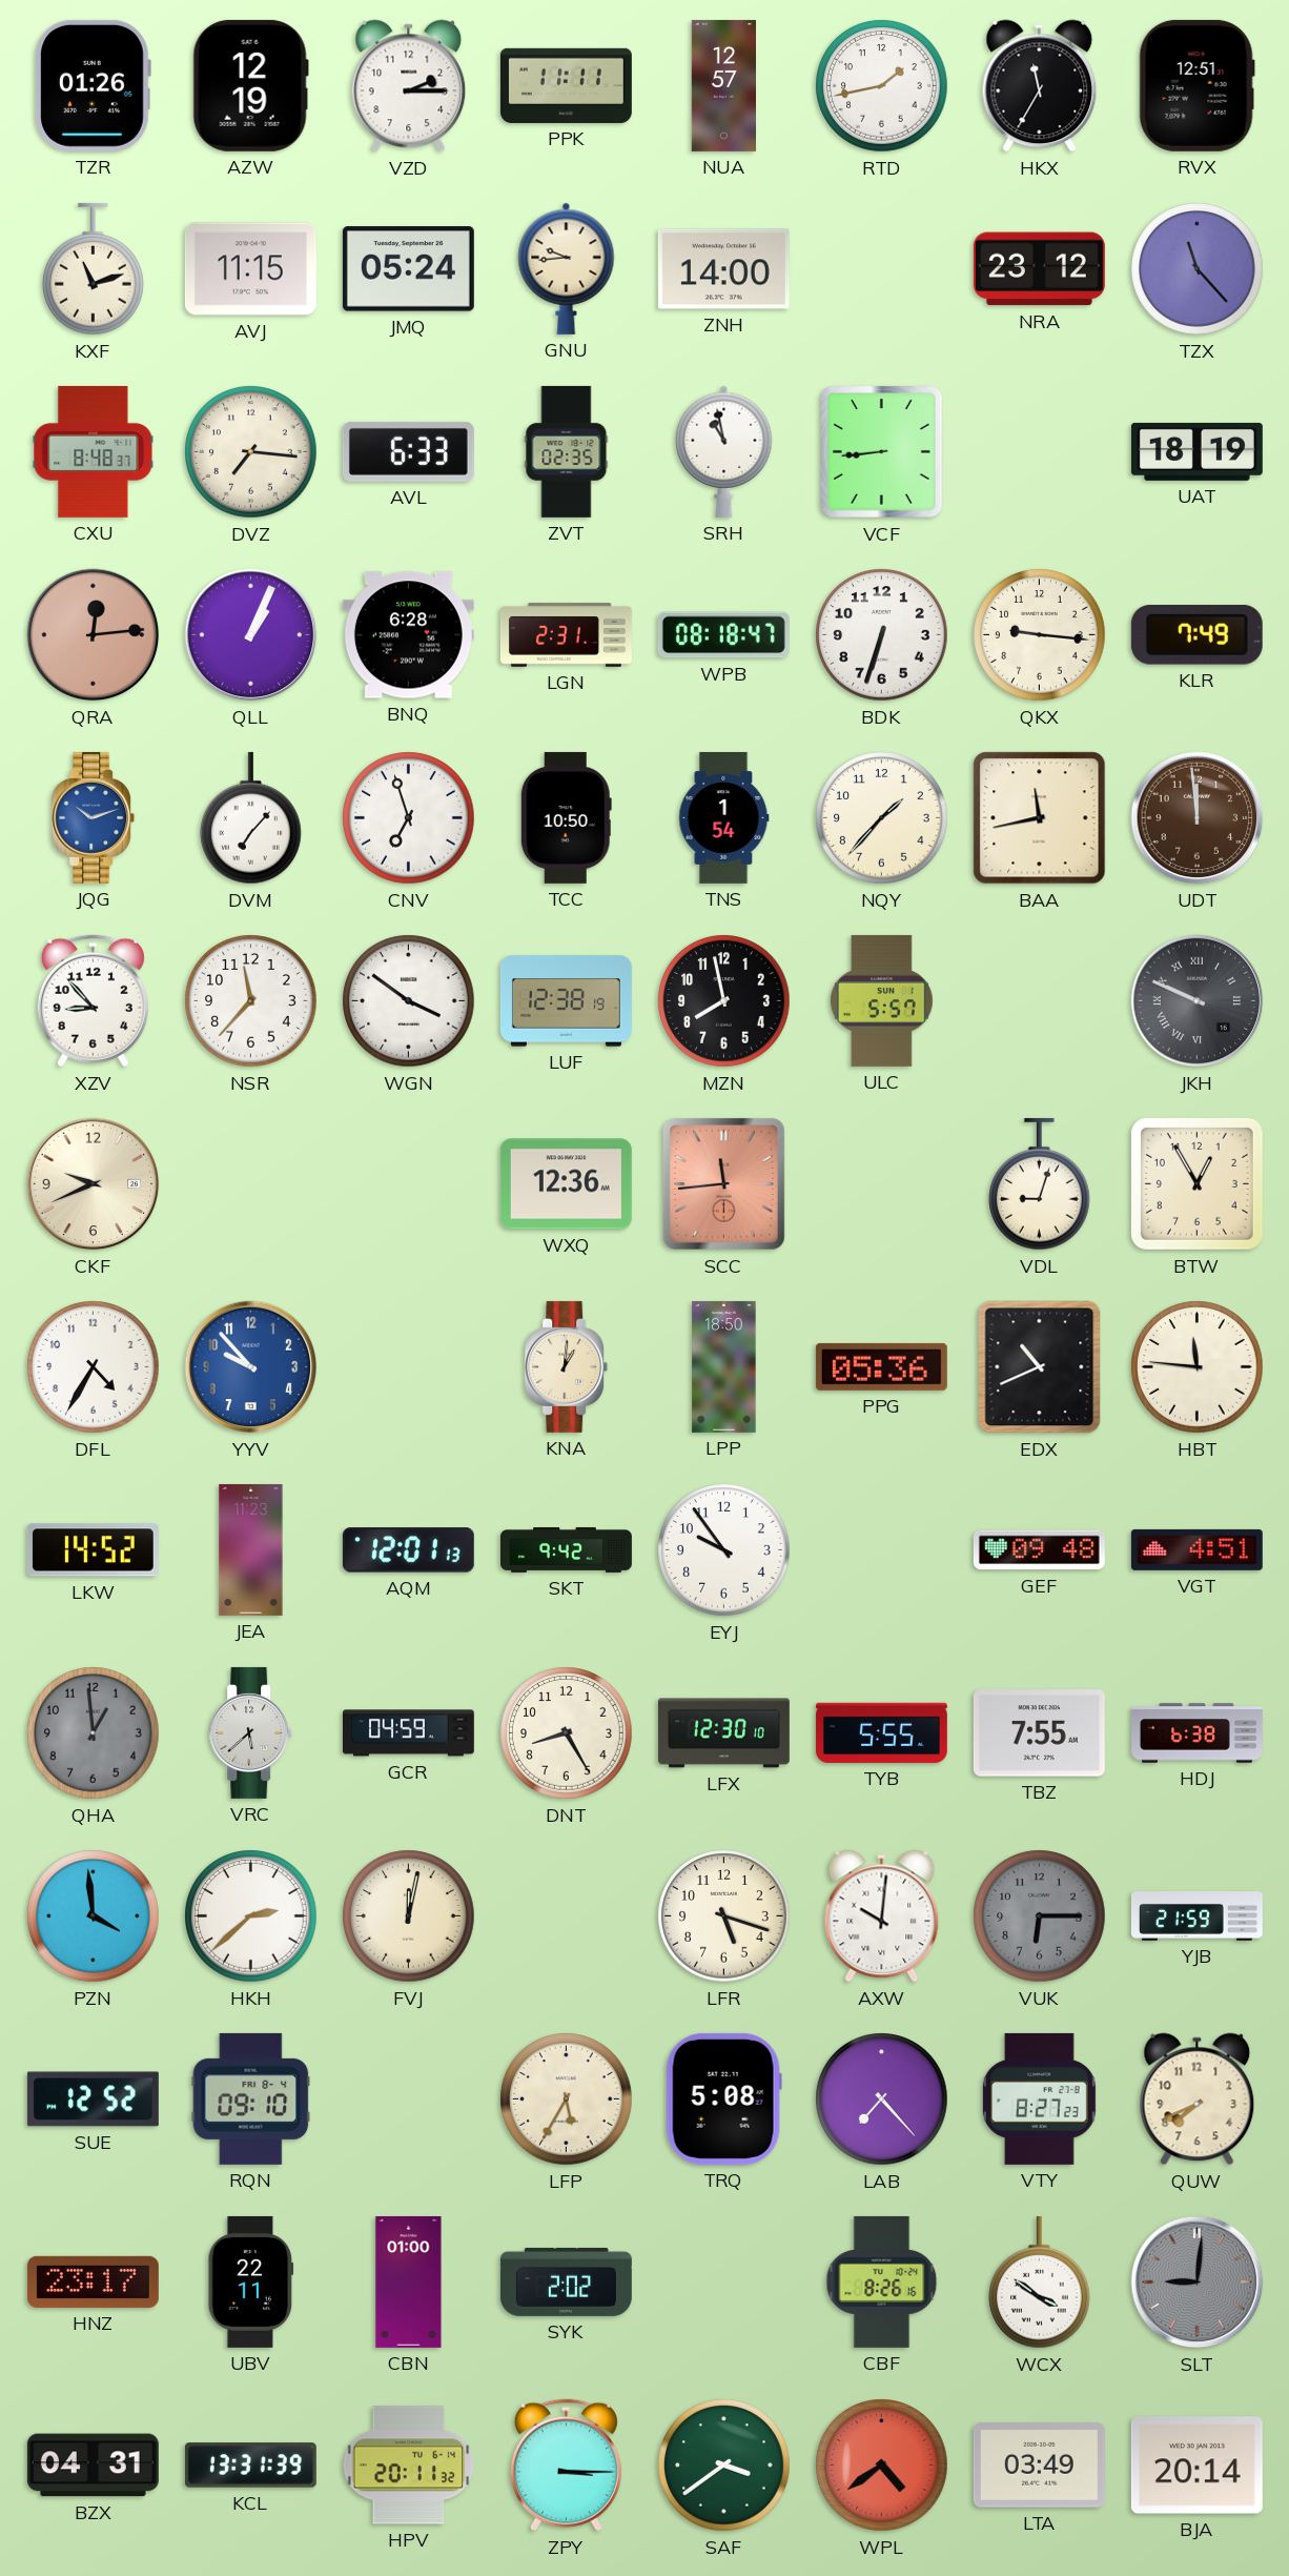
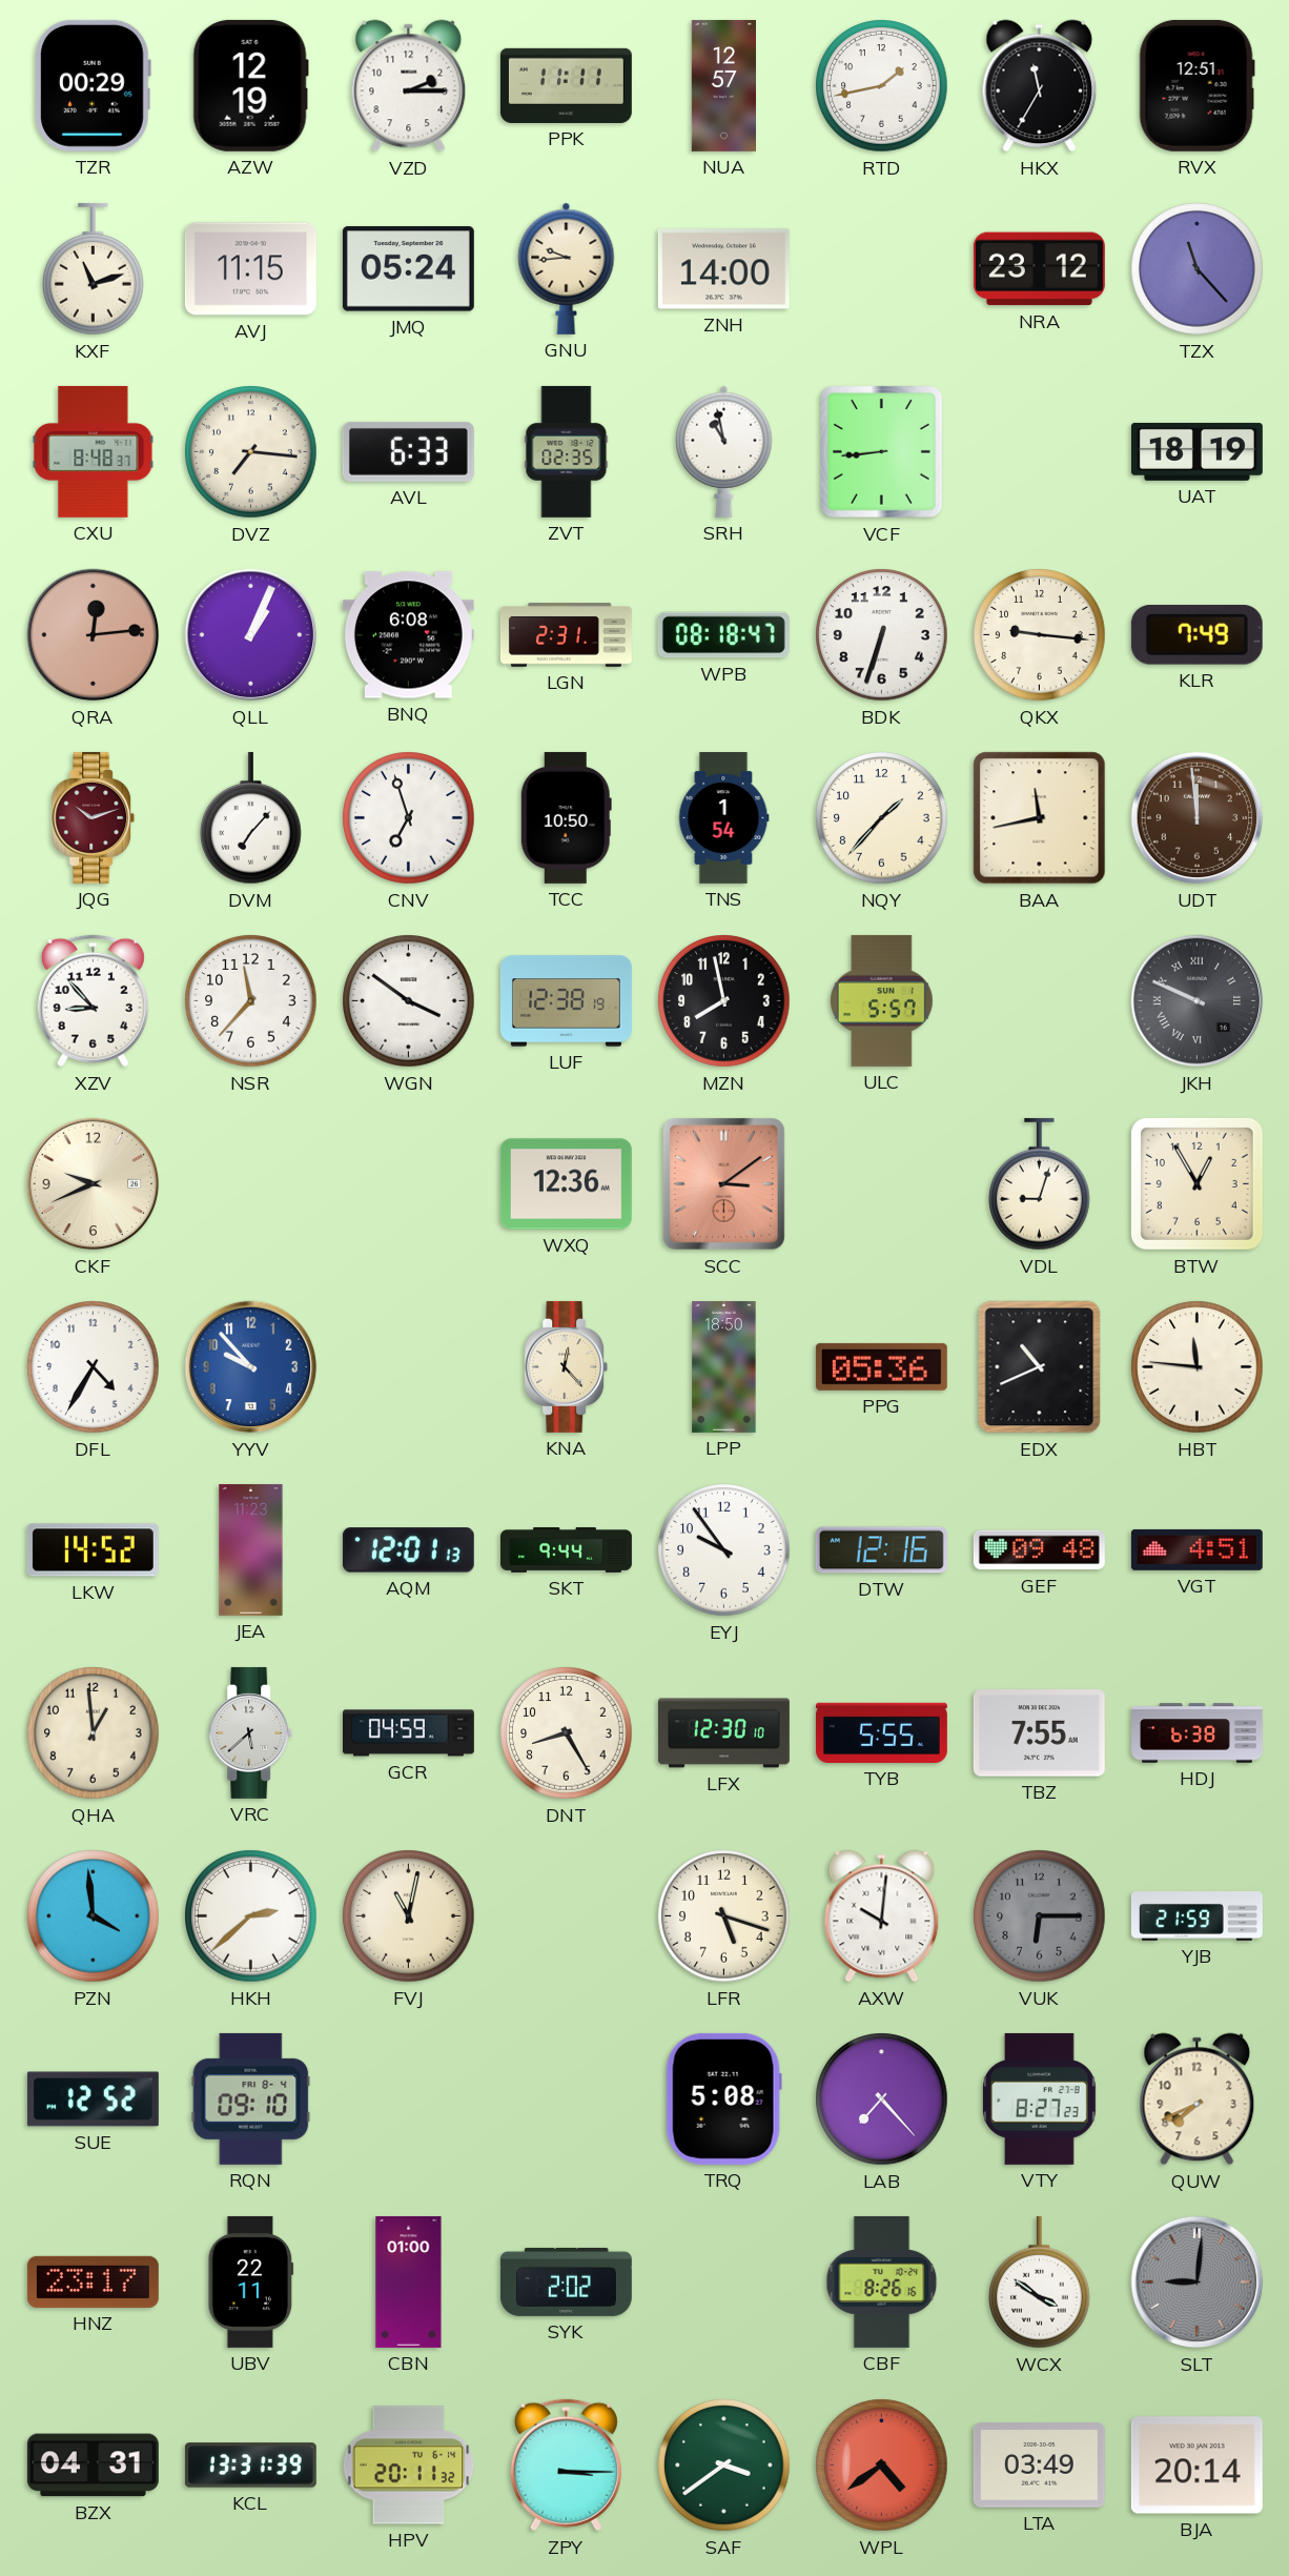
TZR: 01:26 -> 00:29
BNQ: 6:28 -> 6:08
JQG dial: blue -> burgundy
SCC: 11:44 -> 3:09
KNA: 1:01 -> 12:23
SKT: 9:42 -> 9:44
DTW: none -> 12:16
QHA dial: grey -> cream
FVJ: 12:02 -> 11:02
LFP: 5:35 -> none
